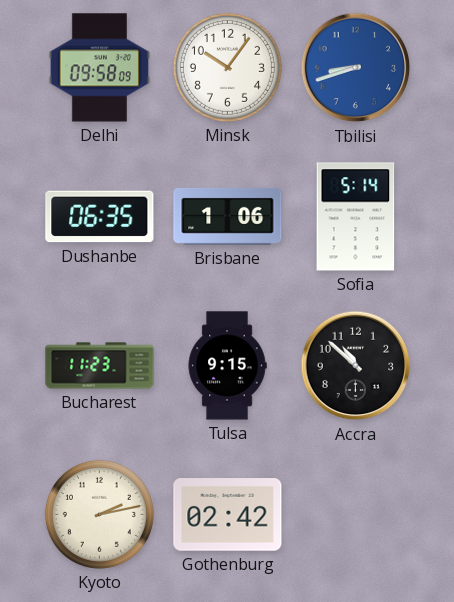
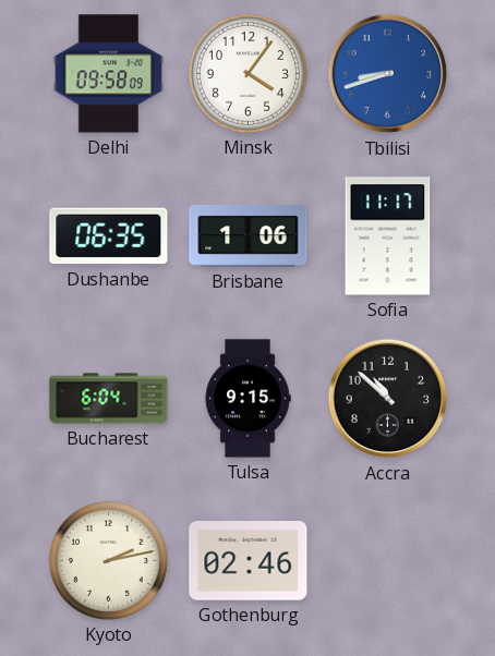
Minsk: 10:06 -> 4:06
Sofia: 5:14 -> 11:17
Bucharest: 11:23 -> 6:04
Gothenburg: 02:42 -> 02:46
